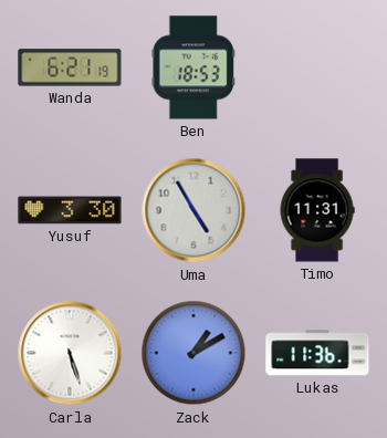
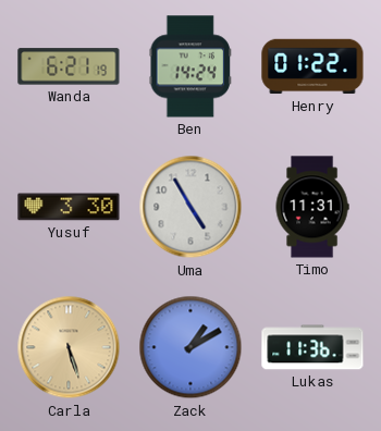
Ben: 18:53 -> 14:24
Henry: none -> 01:22
Carla dial: white -> champagne
